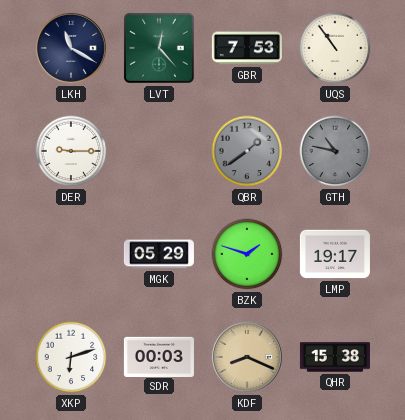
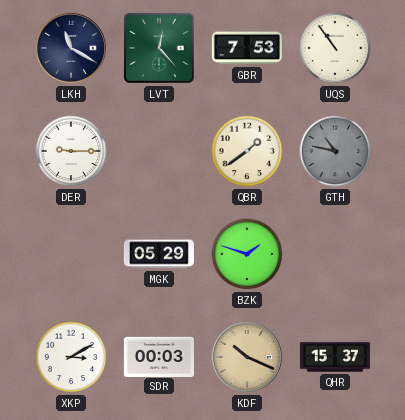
QBR dial: grey -> cream
LMP: 19:17 -> none
XKP: 6:12 -> 3:10
KDF: 8:19 -> 10:19
QHR: 15:38 -> 15:37
